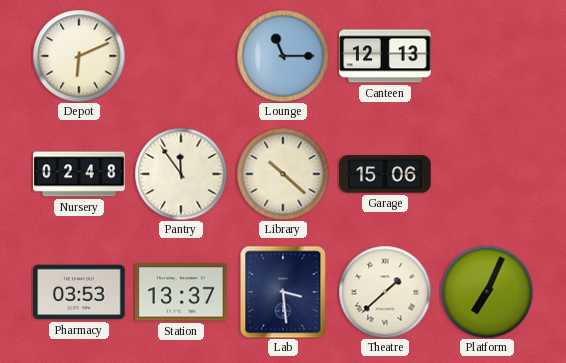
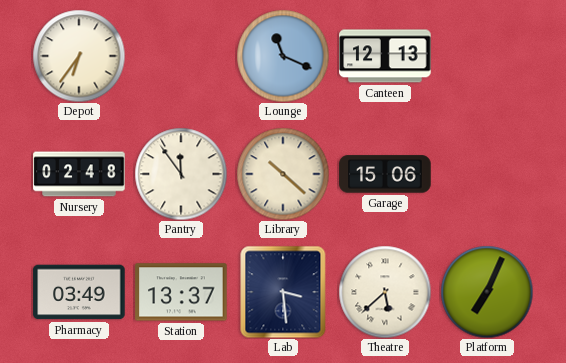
Depot: 6:11 -> 6:36
Lounge: 11:15 -> 11:19
Pharmacy: 03:53 -> 03:49
Theatre: 1:38 -> 5:38
